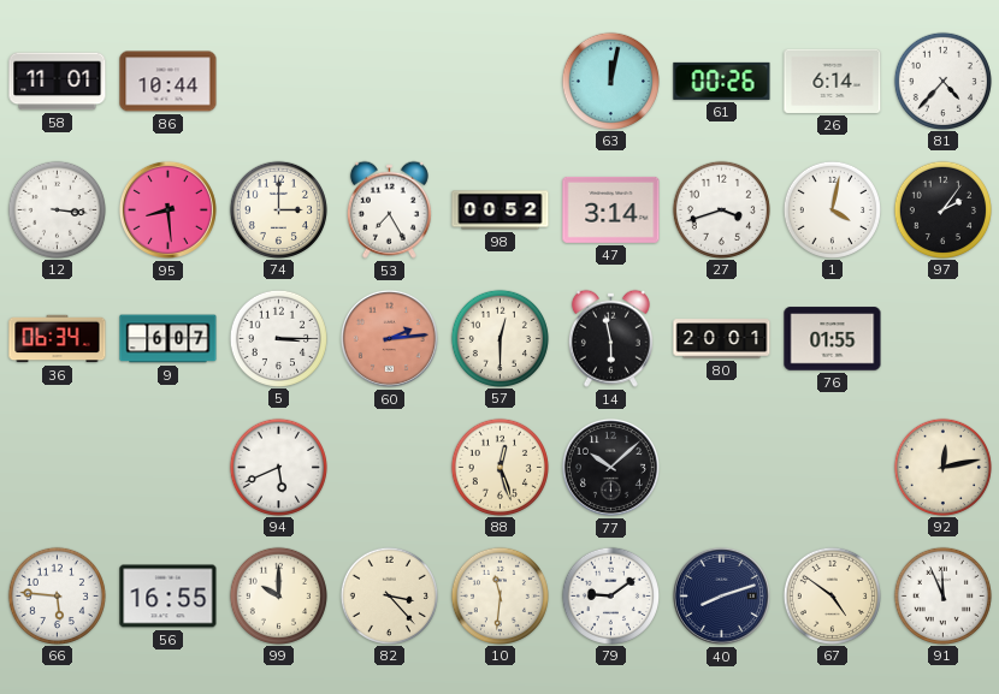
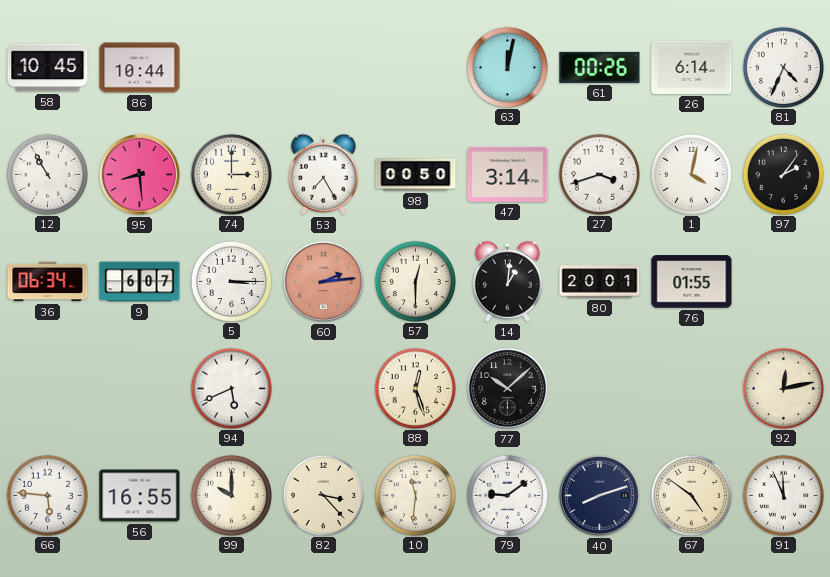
58: 11:01 -> 10:45
81: 4:37 -> 4:34
12: 3:16 -> 10:55
98: 00:52 -> 00:50
14: 5:58 -> 1:01
